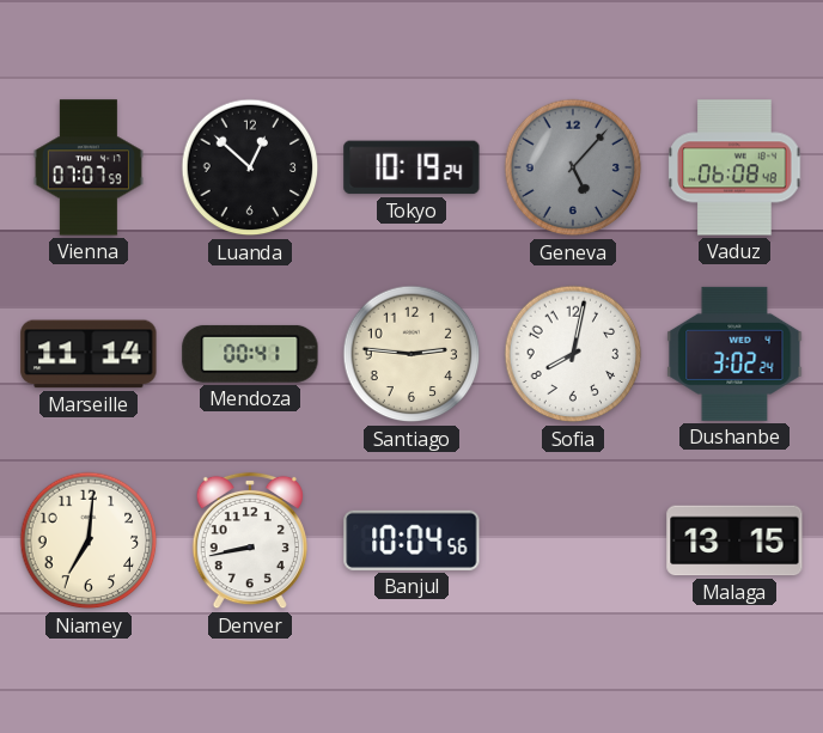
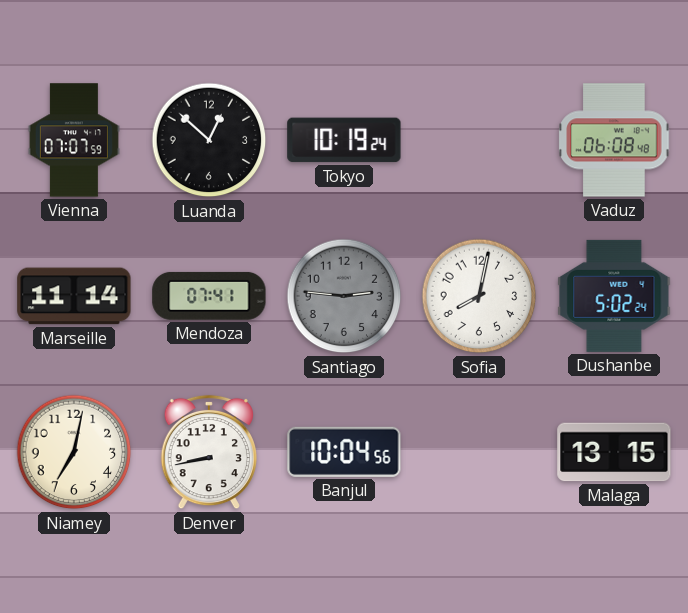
Geneva: 5:07 -> none
Mendoza: 00:41 -> 07:41
Santiago dial: cream -> grey
Dushanbe: 3:02 -> 5:02
Niamey: 7:01 -> 7:02
